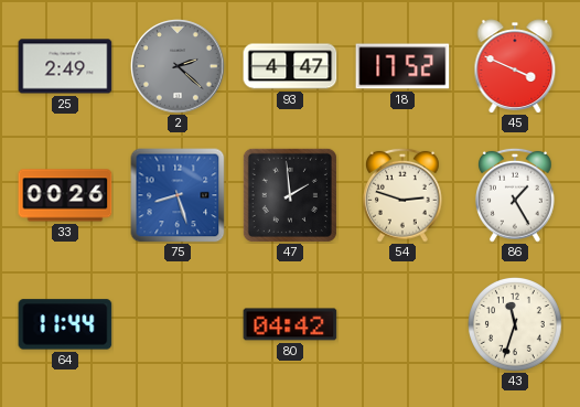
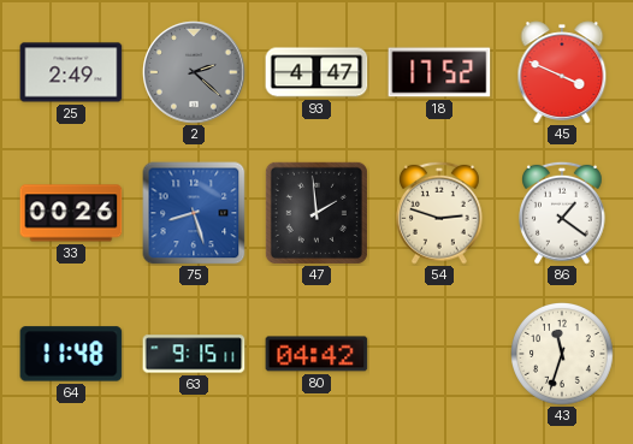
86: 1:25 -> 1:21
64: 11:44 -> 11:48
63: none -> 9:15
